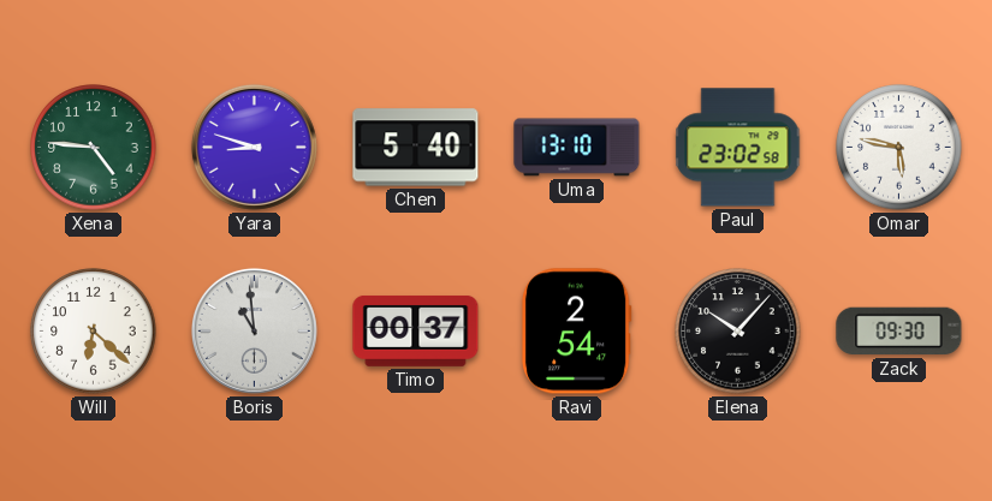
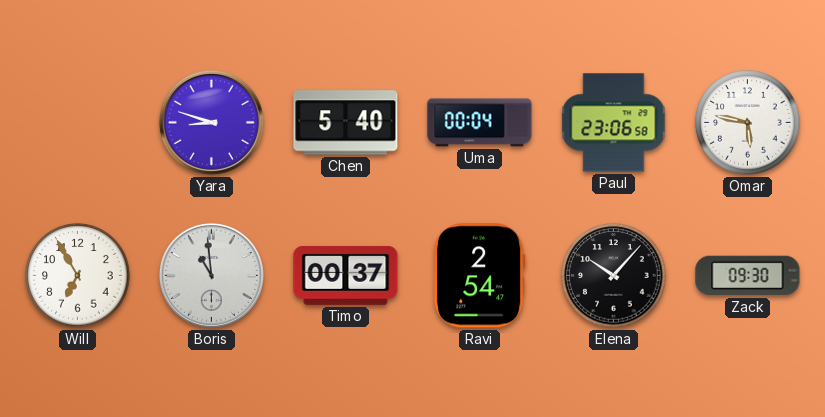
Xena: 4:46 -> none
Uma: 13:10 -> 00:04
Paul: 23:02 -> 23:06
Will: 6:22 -> 6:55
